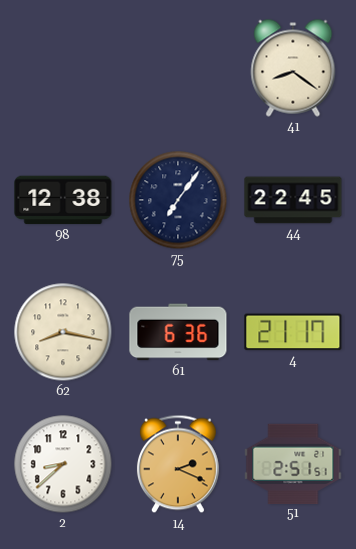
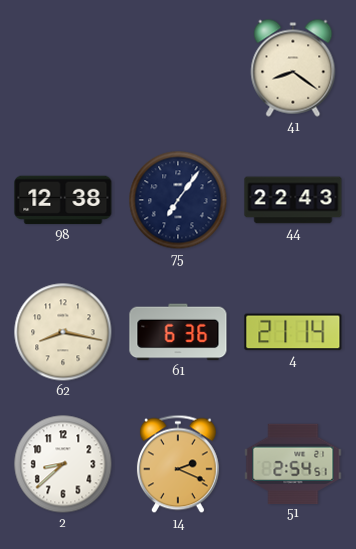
44: 22:45 -> 22:43
4: 21:17 -> 21:14
51: 2:51 -> 2:54
